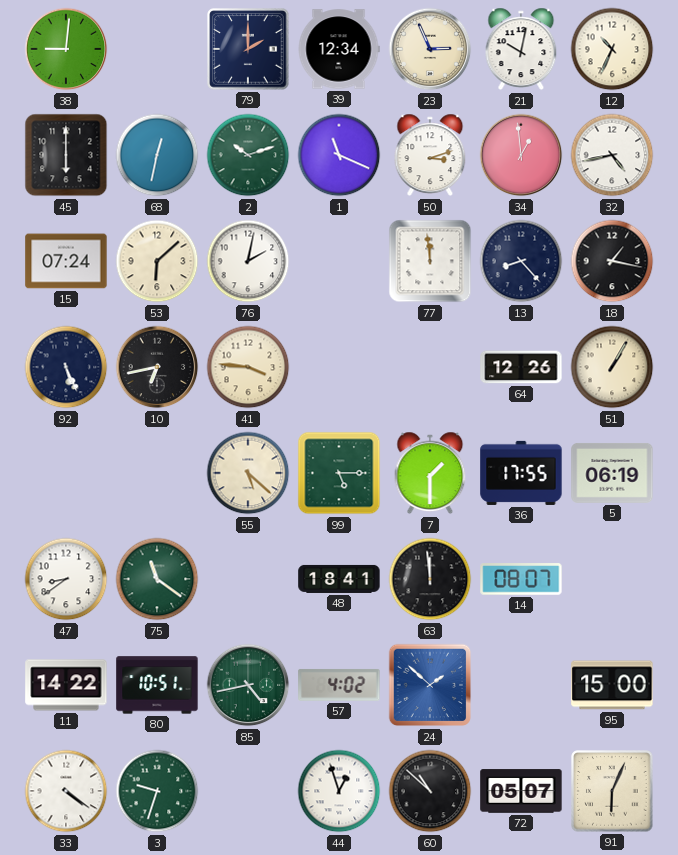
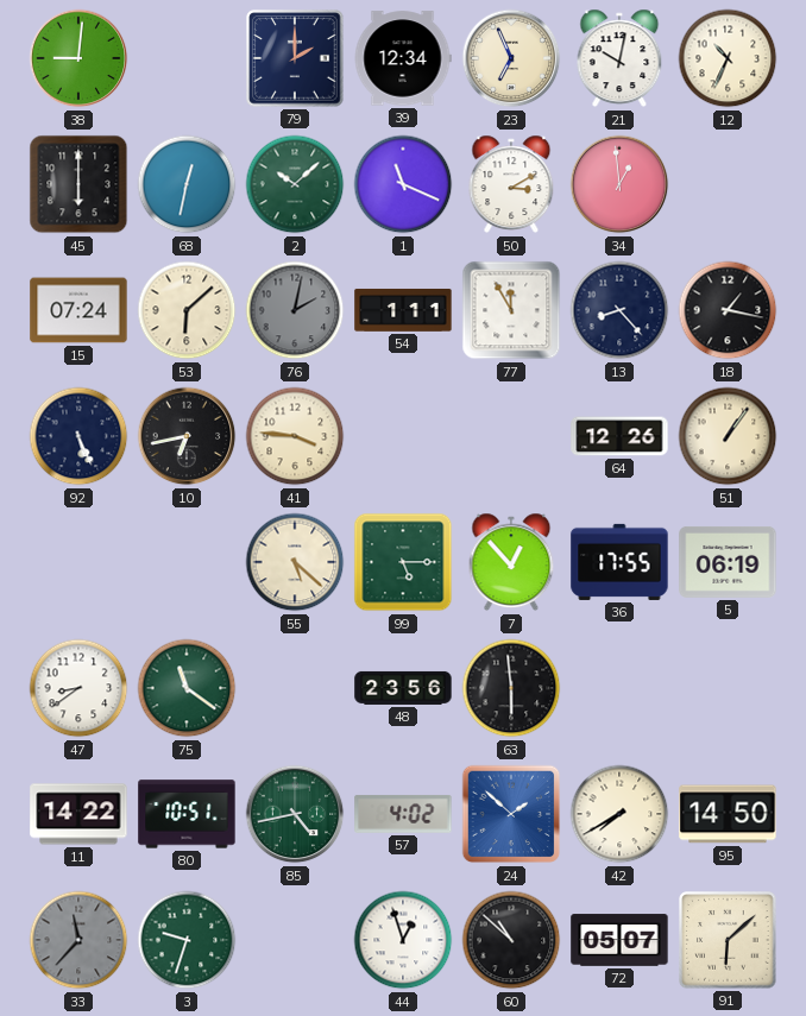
23: 2:56 -> 6:56
2: 10:12 -> 10:08
50: 3:12 -> 3:10
32: 4:43 -> none
76 dial: white -> grey
54: none -> 1:11
77: 11:59 -> 11:55
51: 1:05 -> 1:06
7: 1:30 -> 12:53
48: 18:41 -> 23:56
63: 11:59 -> 5:59
14: 08:07 -> none
42: none -> 7:40
95: 15:00 -> 14:50
33: 4:21 -> 11:37
33 dial: white -> grey
91: 6:04 -> 6:08
